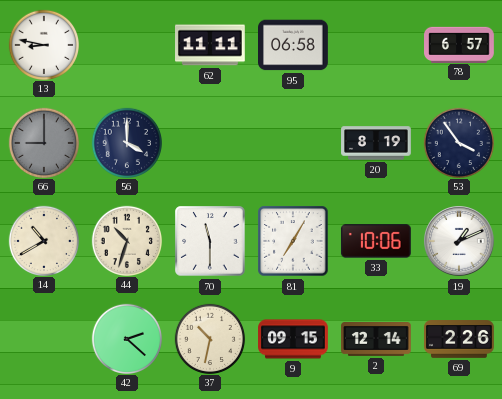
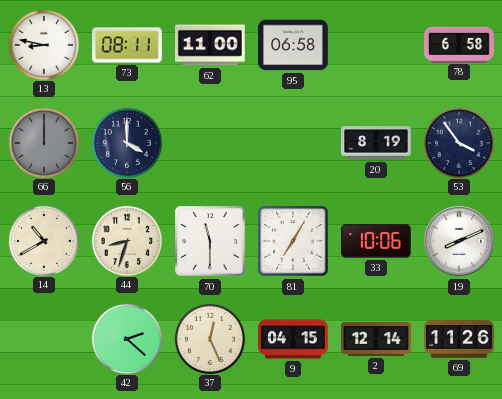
73: none -> 08:11
62: 11:11 -> 11:00
78: 6:57 -> 6:58
66: 9:00 -> 12:00
44: 10:33 -> 8:33
19: 1:11 -> 8:11
37: 10:32 -> 12:26
9: 09:15 -> 04:15
69: 2:26 -> 11:26
